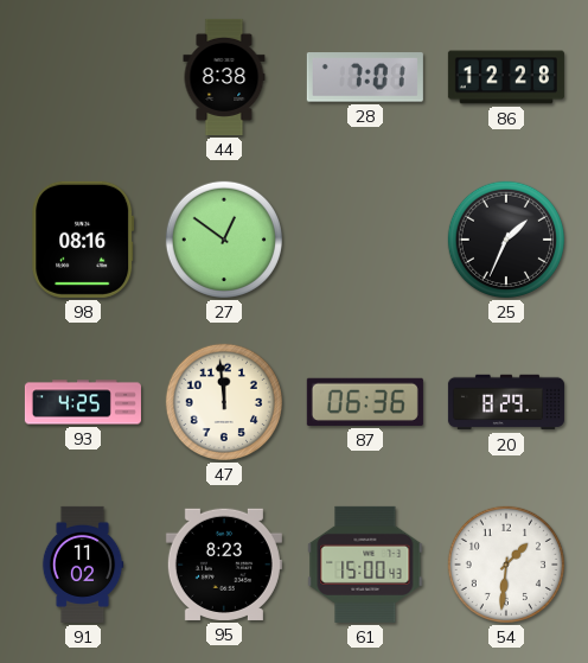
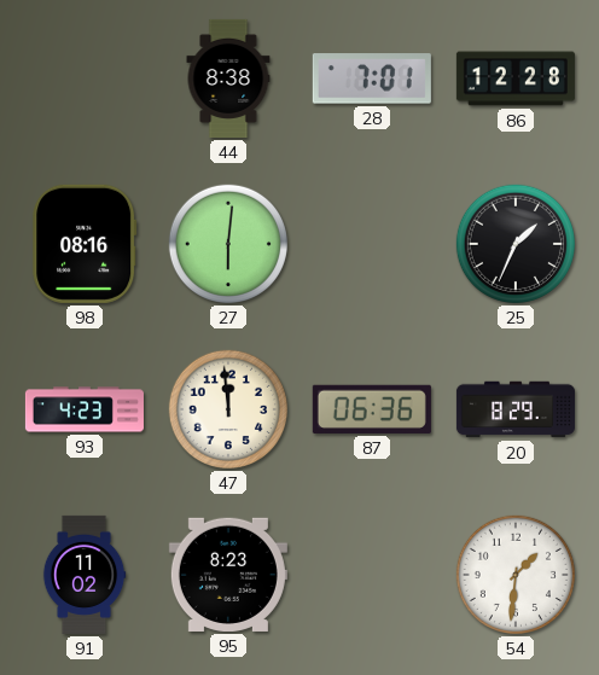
27: 12:51 -> 6:01
93: 4:25 -> 4:23
61: 15:00 -> none
